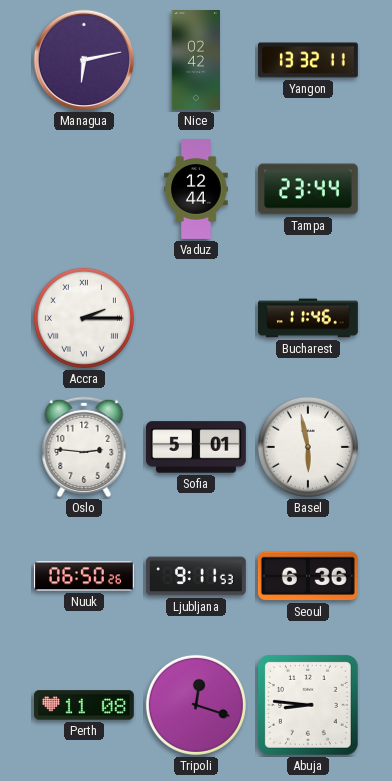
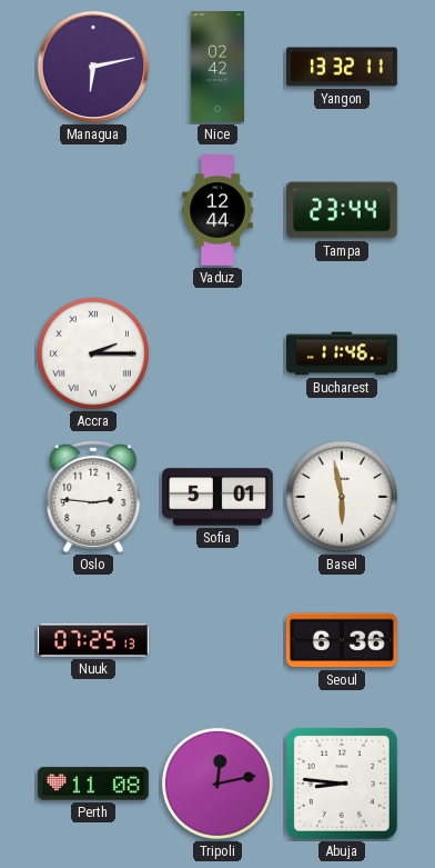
Nuuk: 06:50 -> 07:25
Ljubljana: 9:11 -> none
Tripoli: 12:18 -> 12:13
